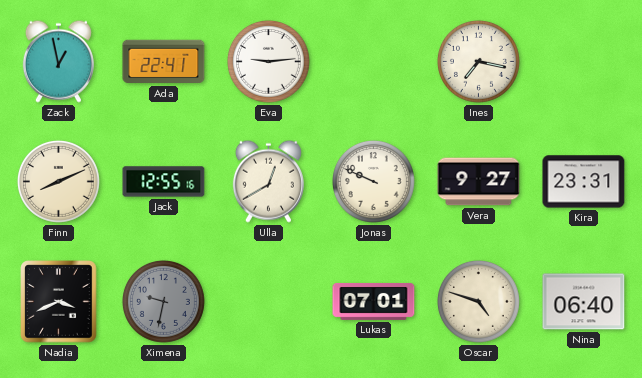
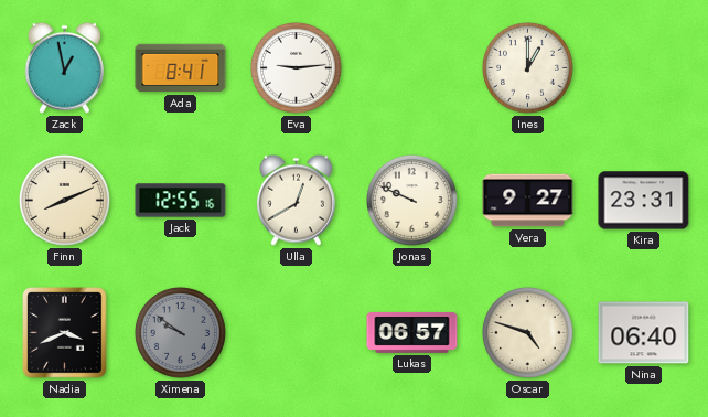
Ada: 22:41 -> 8:41
Ines: 7:17 -> 1:00
Ximena: 9:32 -> 9:51
Lukas: 07:01 -> 06:57
